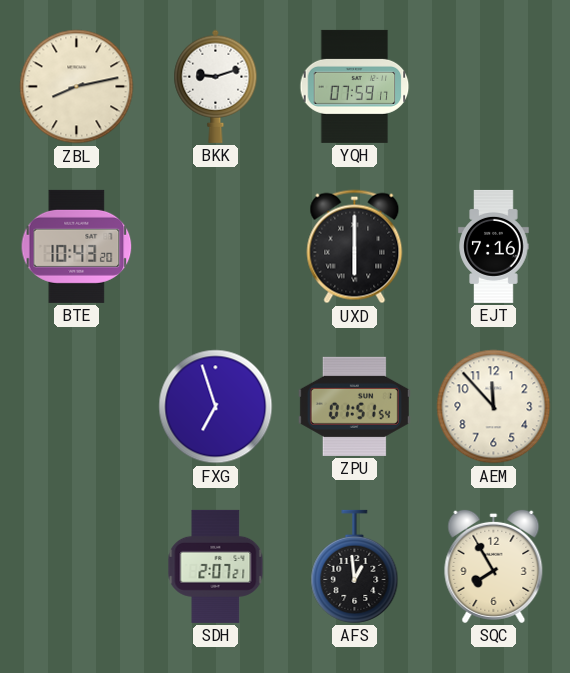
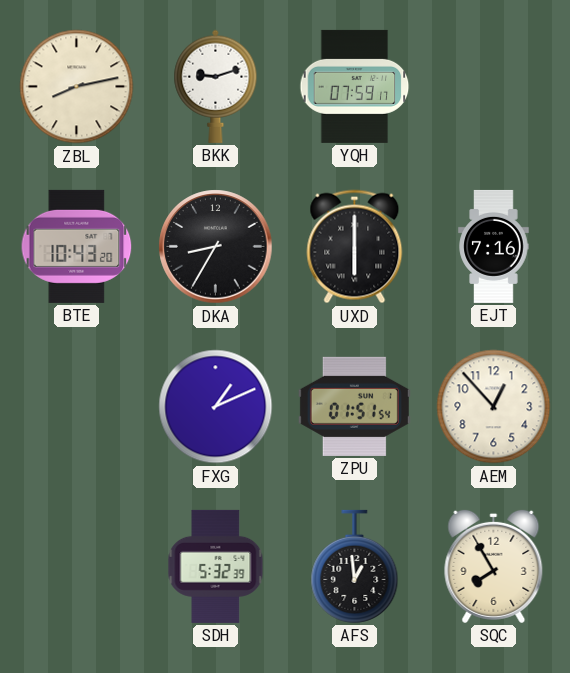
DKA: none -> 8:35
FXG: 6:57 -> 1:11
AEM: 11:53 -> 12:53
SDH: 2:07 -> 5:32
